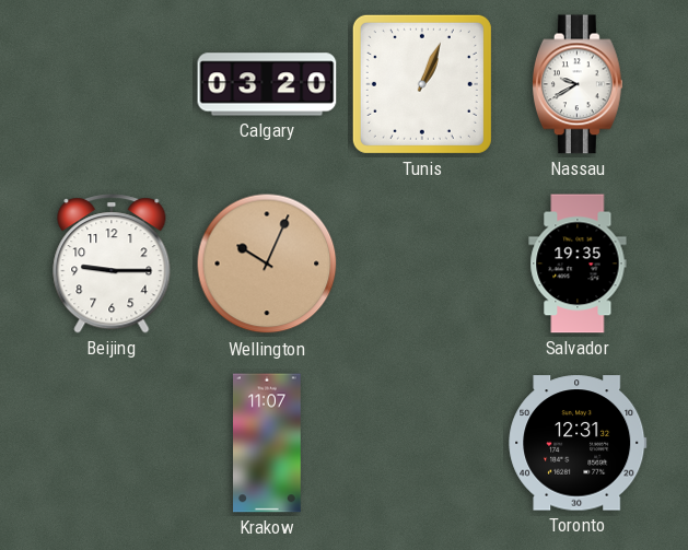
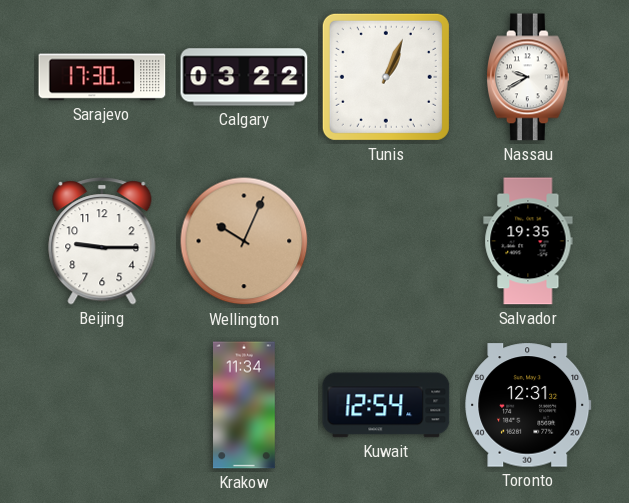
Sarajevo: none -> 17:30
Calgary: 03:20 -> 03:22
Krakow: 11:07 -> 11:34
Kuwait: none -> 12:54
